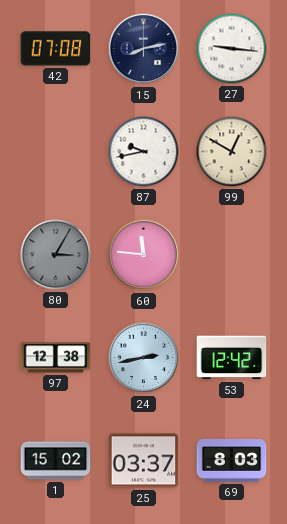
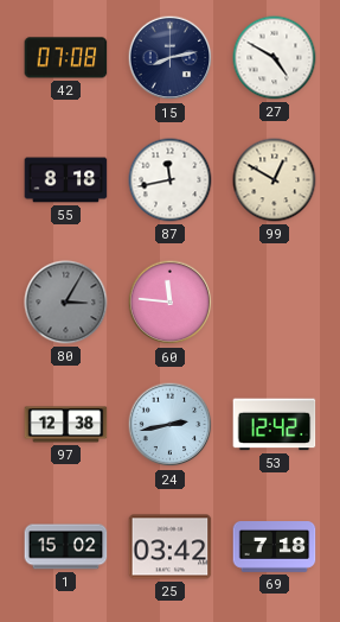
27: 9:16 -> 4:50
55: none -> 8:18
87: 9:43 -> 11:43
25: 03:37 -> 03:42
69: 8:03 -> 7:18
